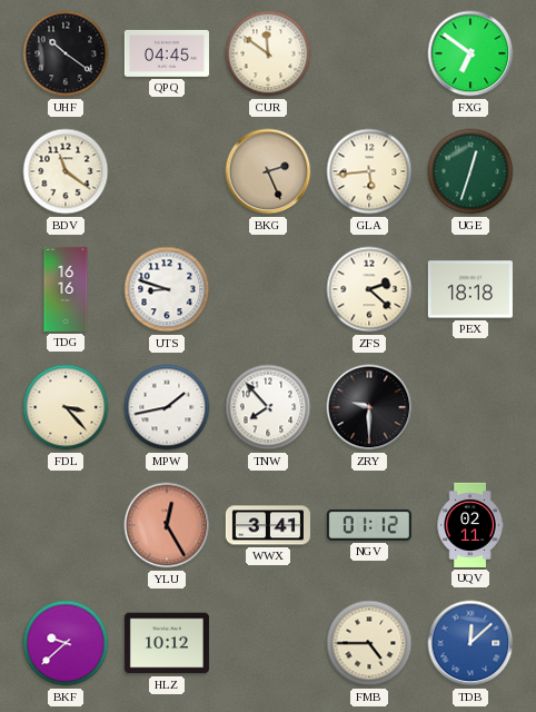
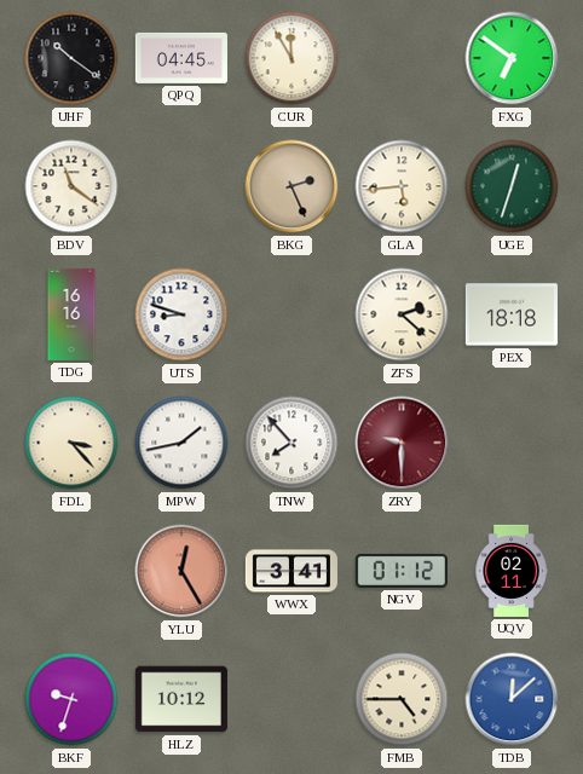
CUR: 11:51 -> 11:55
ZRY dial: black -> burgundy
BKF: 9:38 -> 9:33
